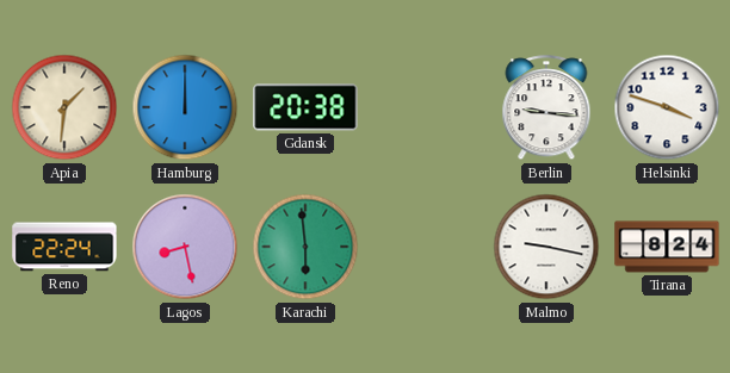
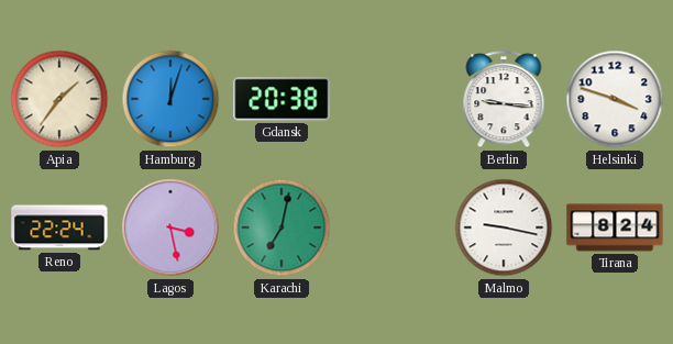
Apia: 1:31 -> 1:36
Hamburg: 12:00 -> 12:03
Lagos: 8:28 -> 3:28
Karachi: 5:59 -> 7:02
